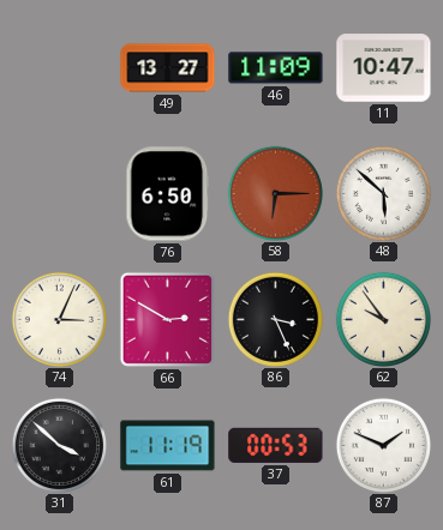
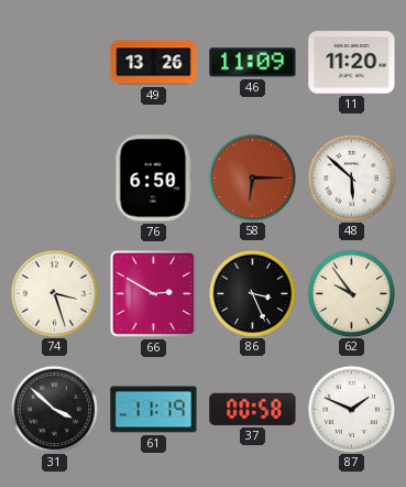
49: 13:27 -> 13:26
11: 10:47 -> 11:20
74: 3:04 -> 3:27
37: 00:53 -> 00:58
